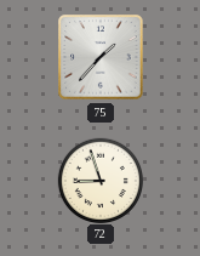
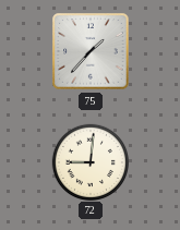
72: 8:57 -> 9:01
